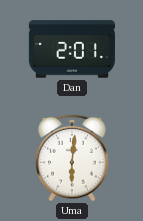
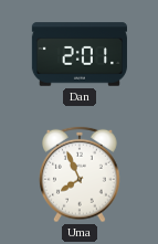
Uma: 6:01 -> 7:56
